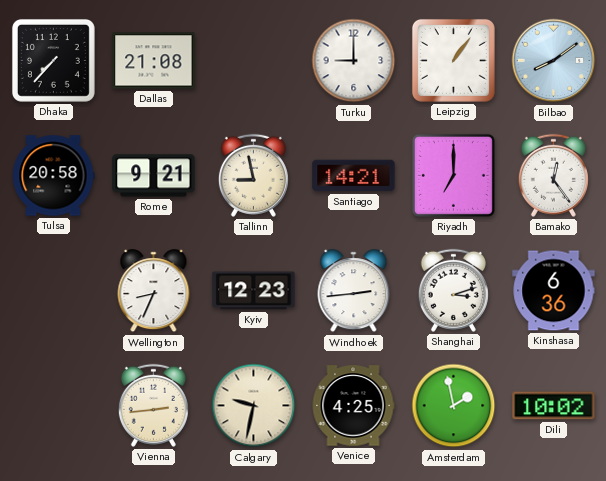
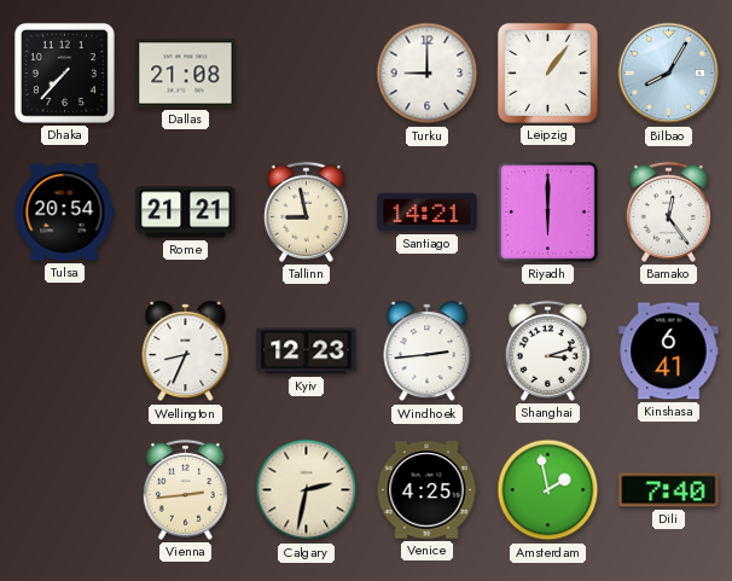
Bilbao: 8:09 -> 8:05
Tulsa: 20:58 -> 20:54
Rome: 9:21 -> 21:21
Riyadh: 7:00 -> 6:00
Kinshasa: 6:36 -> 6:41
Calgary: 9:32 -> 2:32
Dili: 10:02 -> 7:40
